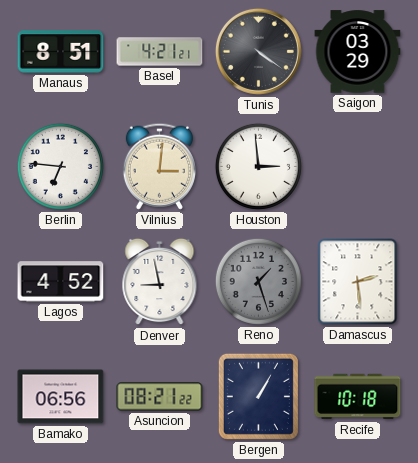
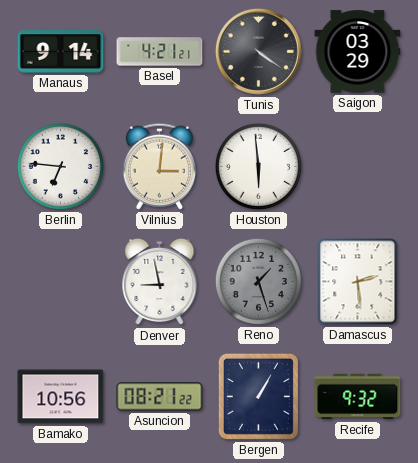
Manaus: 8:51 -> 9:14
Houston: 2:59 -> 5:59
Lagos: 4:52 -> none
Bamako: 06:56 -> 10:56
Recife: 10:18 -> 9:32
